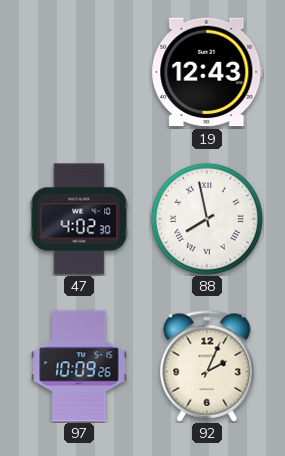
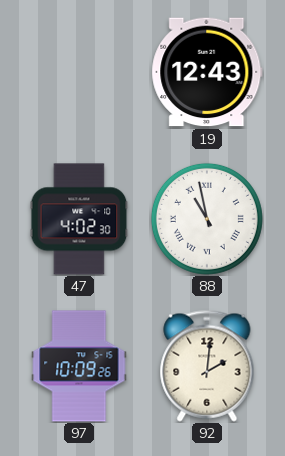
88: 7:58 -> 10:58
92: 2:04 -> 2:01
